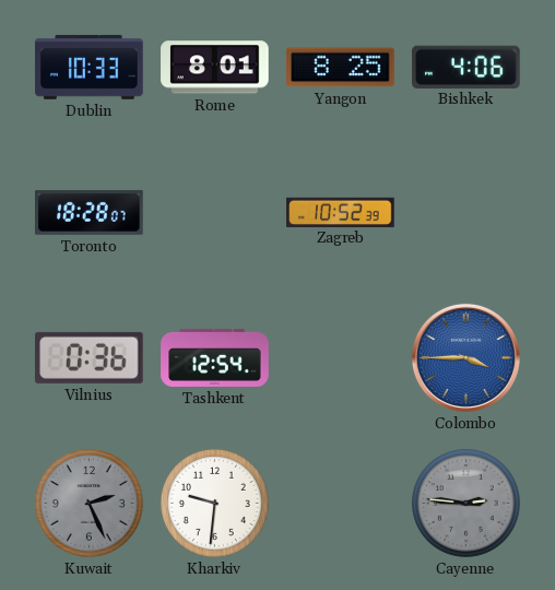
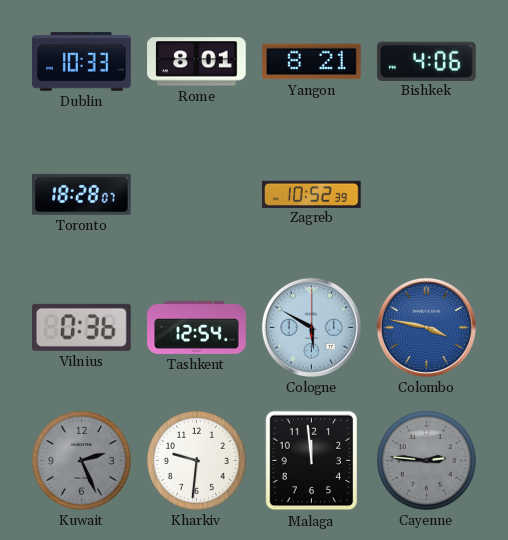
Yangon: 8:25 -> 8:21
Cologne: none -> 5:50
Colombo: 3:45 -> 3:47
Malaga: none -> 11:59
